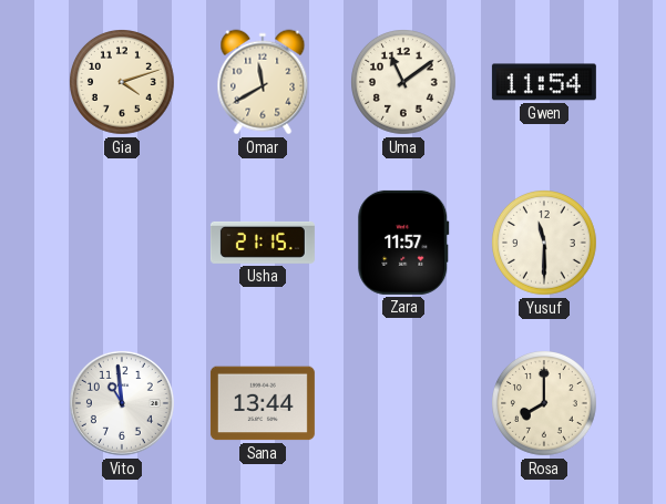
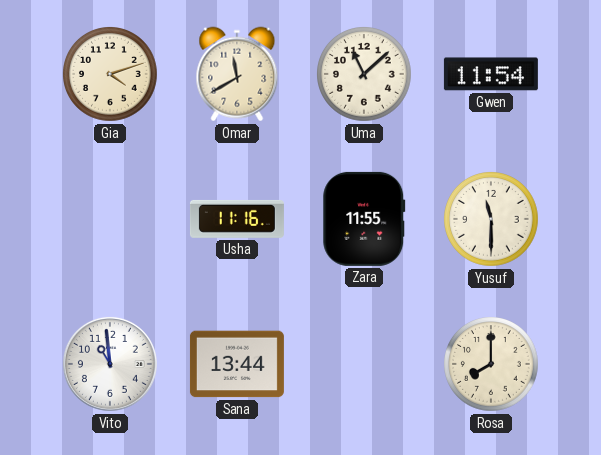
Uma: 11:09 -> 11:08
Usha: 21:15 -> 11:16
Zara: 11:57 -> 11:55
